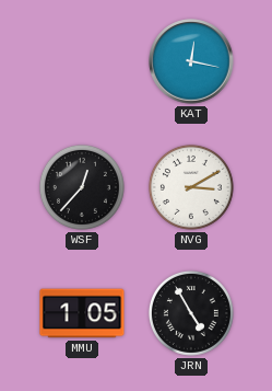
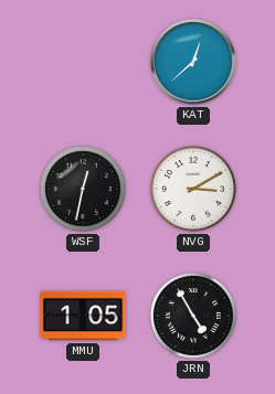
KAT: 12:17 -> 12:38
WSF: 12:37 -> 12:32
